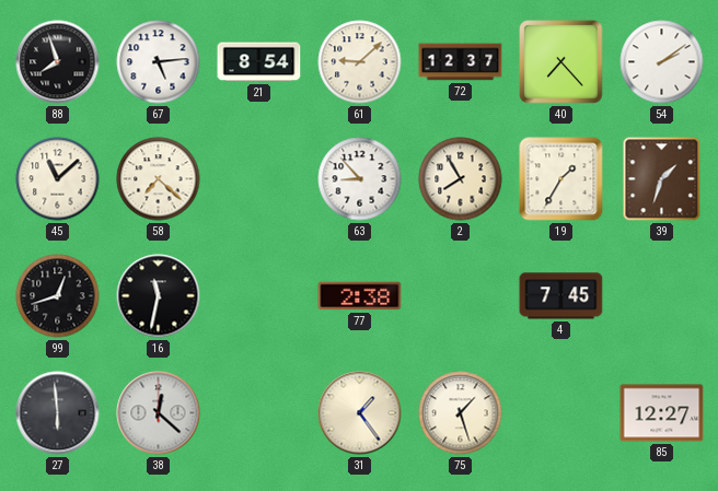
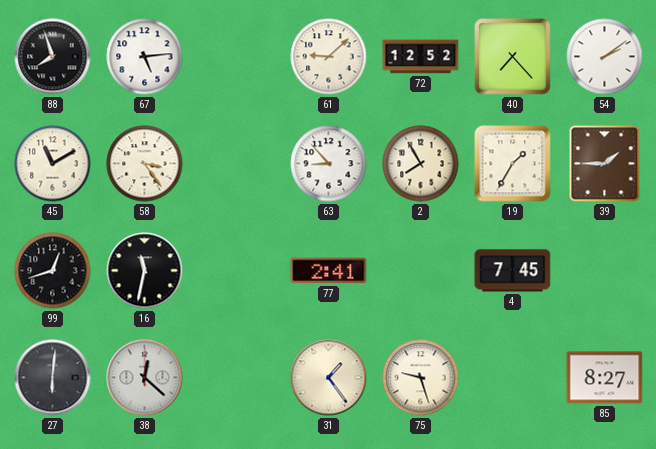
21: 8:54 -> none
72: 12:37 -> 12:52
45: 11:08 -> 11:10
58: 7:22 -> 3:24
39: 1:33 -> 1:45
77: 2:38 -> 2:41
27: 5:59 -> 6:01
75: 1:27 -> 9:27
85: 12:27 -> 8:27
